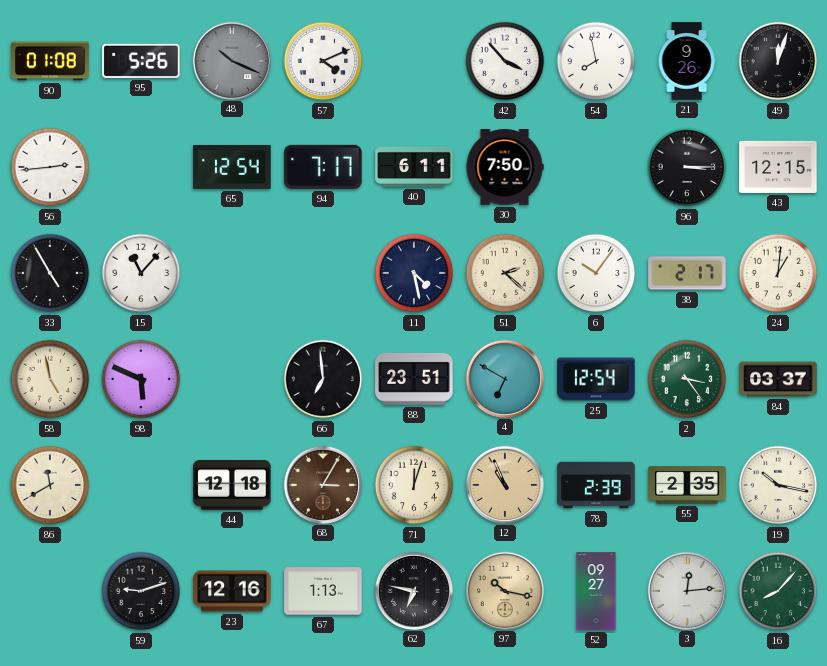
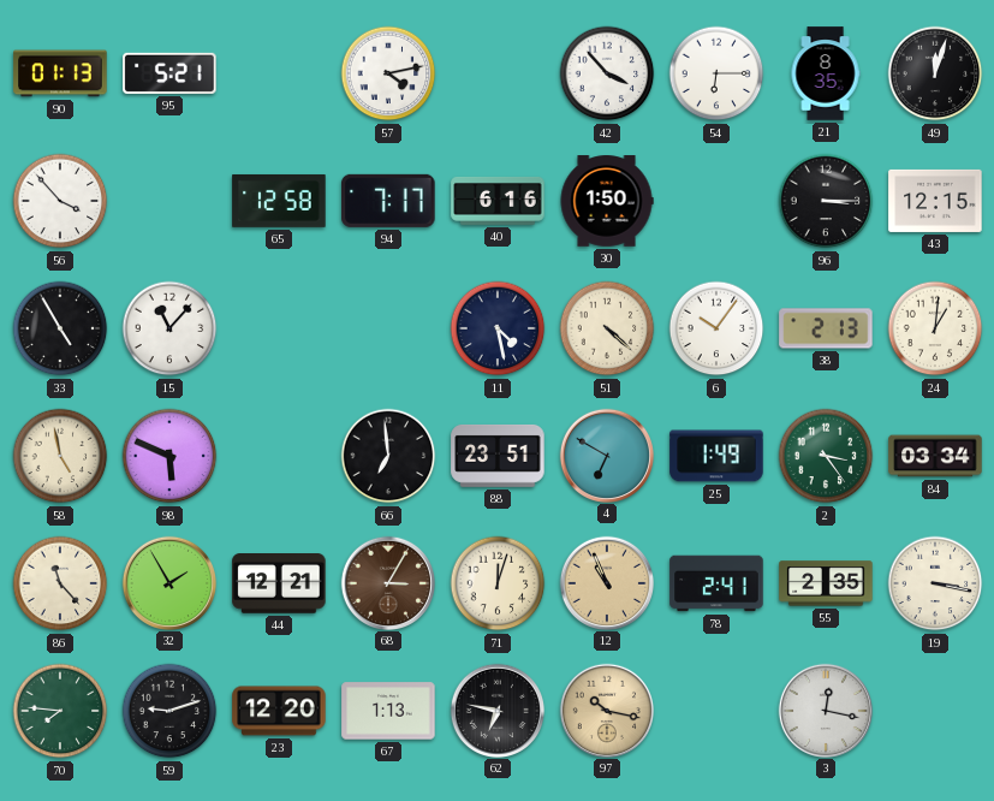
90: 01:08 -> 01:13
95: 5:26 -> 5:21
48: 10:19 -> none
57: 4:11 -> 4:13
54: 7:58 -> 6:15
21: 9:26 -> 8:35
56: 2:44 -> 3:53
65: 12:54 -> 12:58
40: 6:11 -> 6:16
30: 7:50 -> 1:50
51: 2:22 -> 4:22
38: 2:17 -> 2:13
25: 12:54 -> 1:49
84: 03:37 -> 03:34
86: 11:40 -> 11:23
32: none -> 1:55
44: 12:18 -> 12:21
78: 2:39 -> 2:41
19: 10:17 -> 3:17
70: none -> 7:46
23: 12:16 -> 12:20
52: 09:27 -> none
3: 12:14 -> 12:17
16: 8:07 -> none
